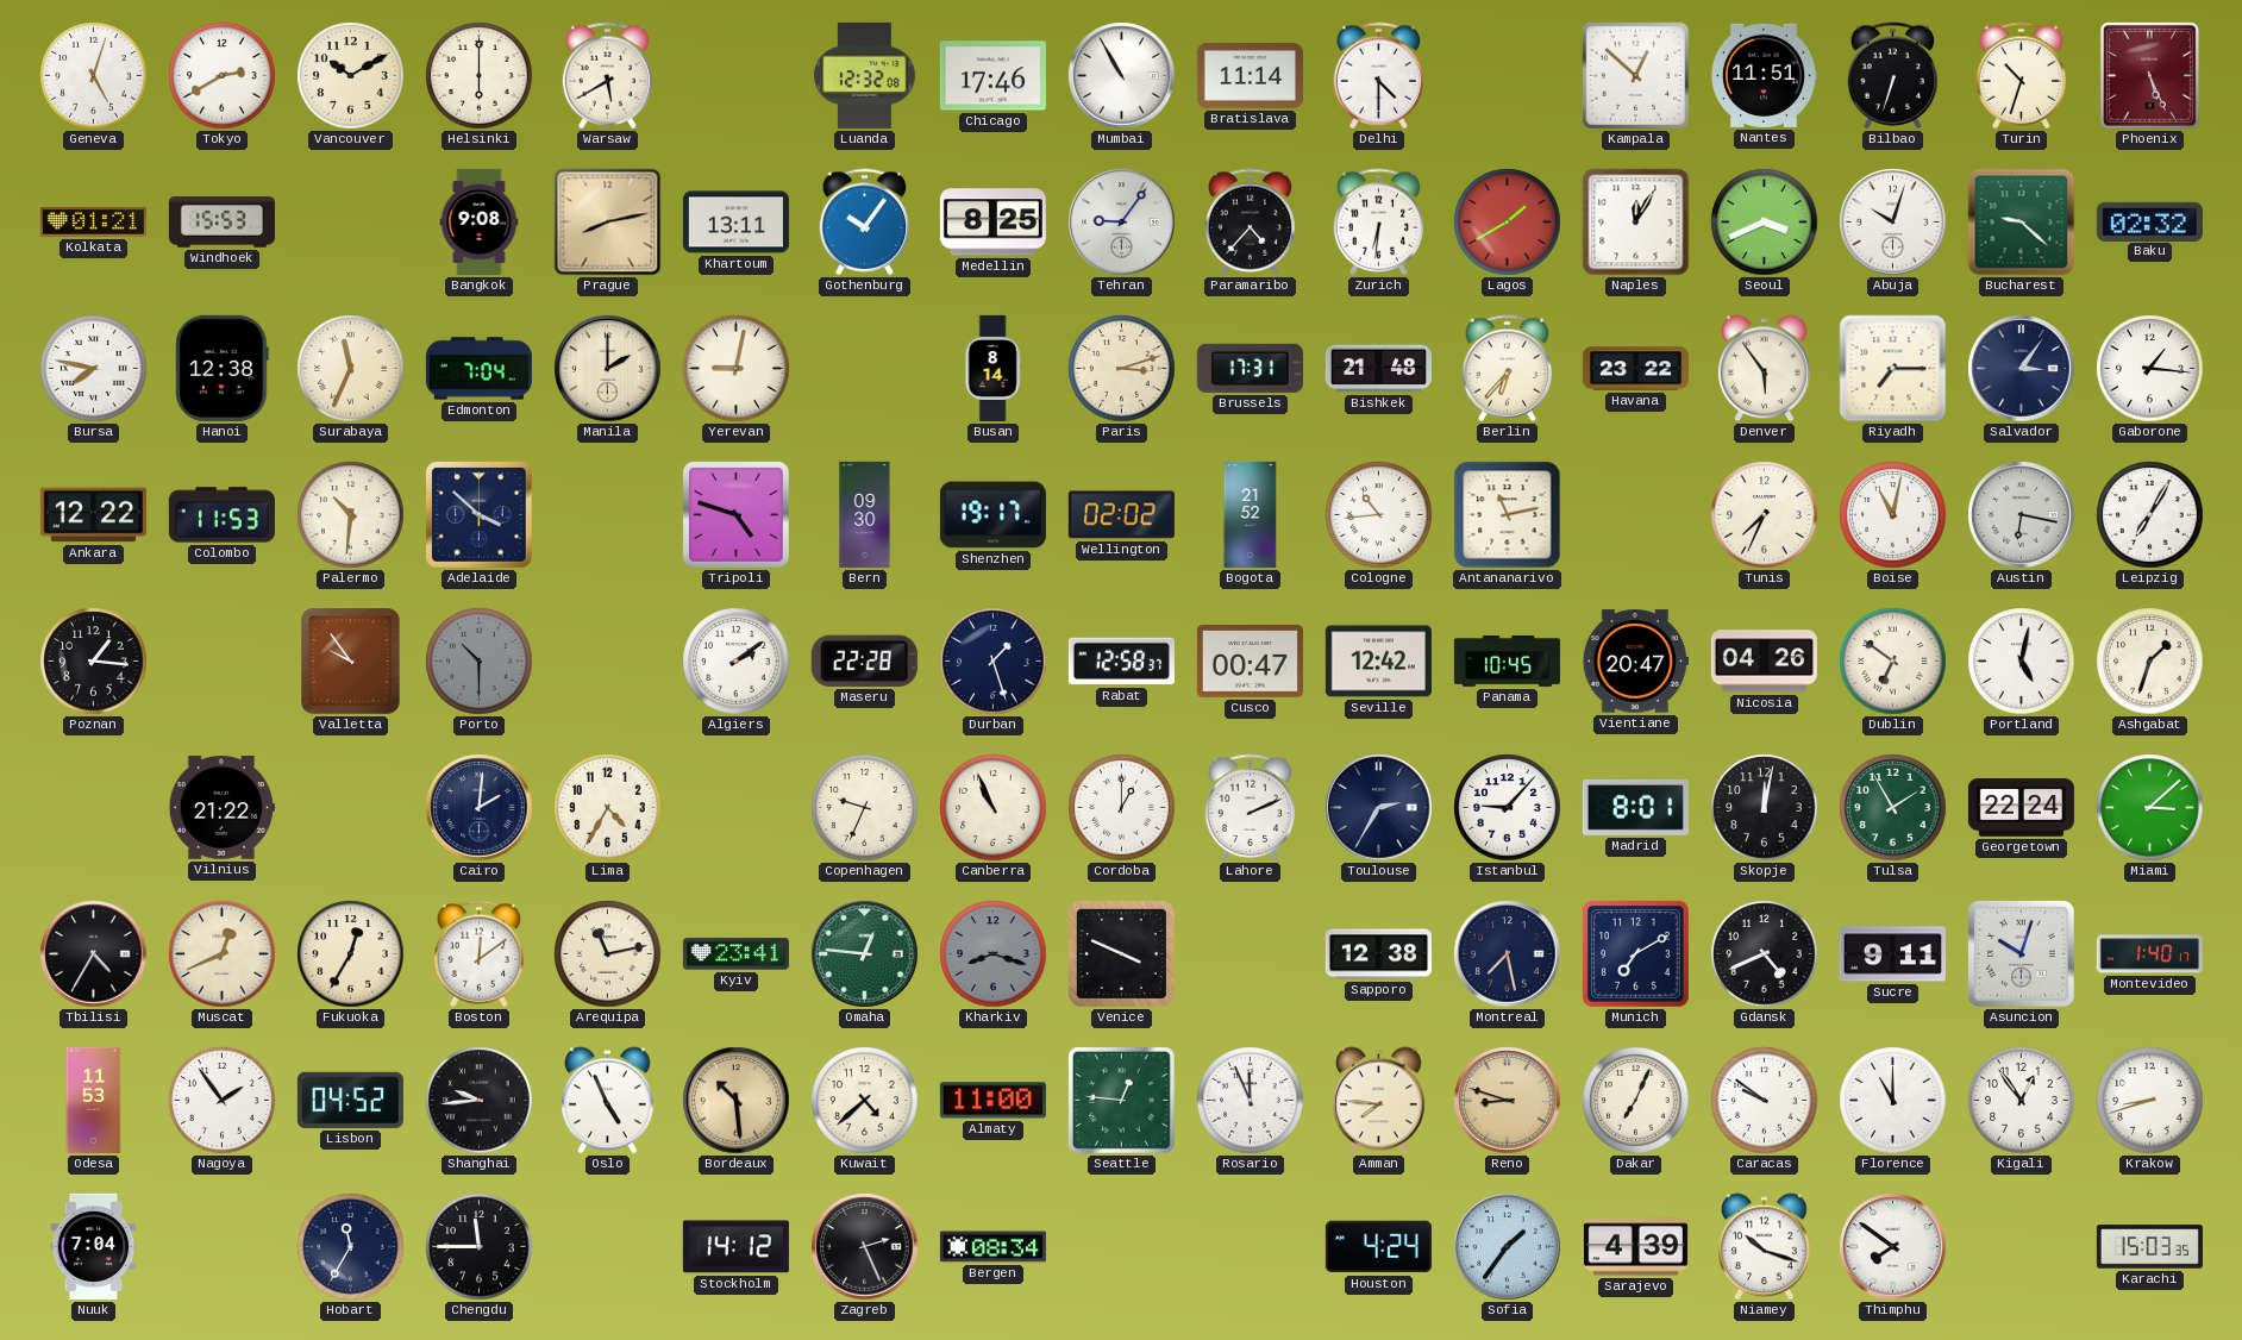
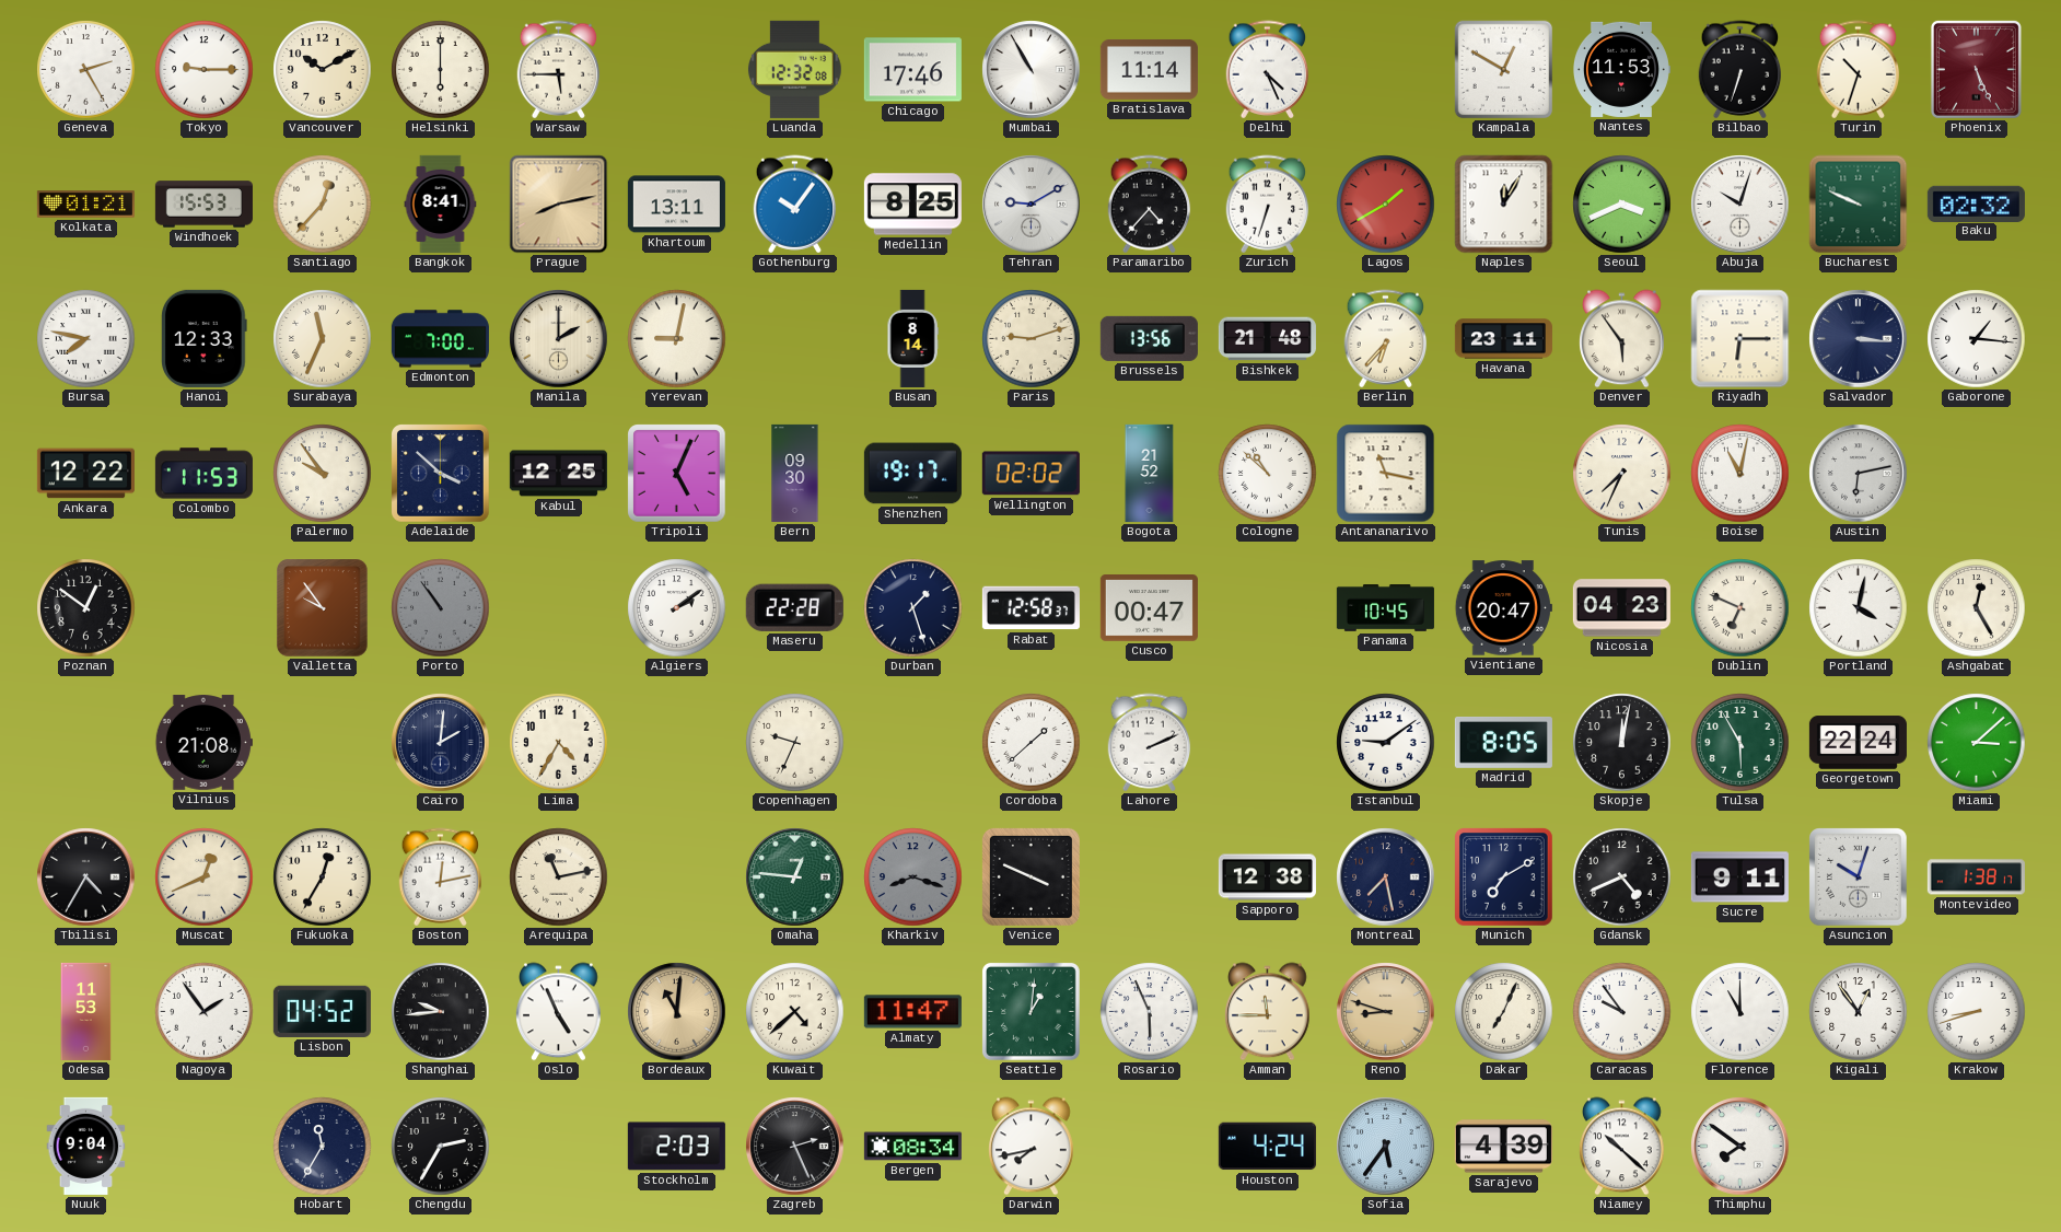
Geneva: 5:03 -> 2:25
Tokyo: 2:40 -> 9:15
Warsaw: 5:40 -> 5:45
Delhi: 4:30 -> 4:26
Kampala: 12:52 -> 12:50
Nantes: 11:51 -> 11:53
Santiago: none -> 12:37
Bangkok: 9:08 -> 8:41
Tehran: 9:06 -> 9:10
Zurich: 6:31 -> 6:33
Bucharest: 9:22 -> 9:49
Hanoi: 12:38 -> 12:33
Edmonton: 7:04 -> 7:00
Paris: 3:12 -> 9:12
Brussels: 17:31 -> 13:56
Havana: 23:22 -> 23:11
Riyadh: 7:15 -> 6:15
Salvador: 3:06 -> 3:16
Palermo: 10:31 -> 9:54
Kabul: none -> 12:25
Tripoli: 4:48 -> 5:04
Cologne: 10:44 -> 10:52
Antananarivo: 11:13 -> 11:17
Austin: 6:17 -> 6:13
Leipzig: 7:05 -> none
Poznan: 1:16 -> 12:51
Porto: 10:30 -> 10:54
Seville: 12:42 -> none
Nicosia: 04:26 -> 04:23
Dublin: 6:51 -> 6:49
Portland: 5:02 -> 4:02
Ashgabat: 1:33 -> 12:25
Vilnius: 21:22 -> 21:08
Canberra: 10:56 -> none
Cordoba: 1:00 -> 1:38
Toulouse: 2:35 -> none
Istanbul: 9:07 -> 9:09
Madrid: 8:01 -> 8:05
Tulsa: 1:55 -> 5:55
Boston: 12:09 -> 12:13
Kyiv: 23:41 -> none
Montevideo: 1:40 -> 1:38
Bordeaux: 10:29 -> 11:01
Almaty: 11:00 -> 11:47
Seattle: 12:46 -> 1:01
Rosario: 11:56 -> 5:56
Amman: 7:46 -> 11:45
Caracas: 9:51 -> 9:54
Nuuk: 7:04 -> 9:04
Chengdu: 11:45 -> 2:35
Stockholm: 14:12 -> 2:03
Darwin: none -> 7:43
Sofia: 1:36 -> 5:36
Niamey: 10:18 -> 10:22
Karachi: 15:03 -> none
